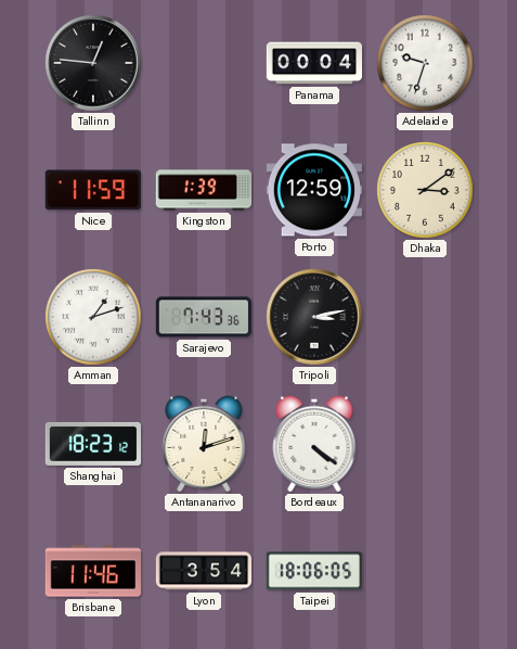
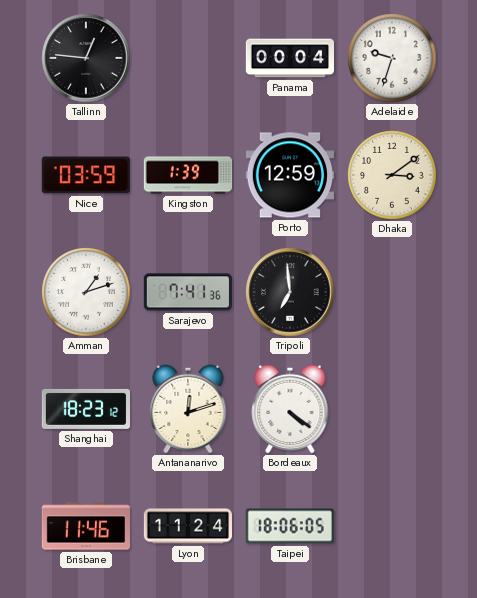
Nice: 11:59 -> 03:59
Sarajevo: 7:43 -> 7:41
Tripoli: 3:13 -> 6:59
Lyon: 3:54 -> 11:24
